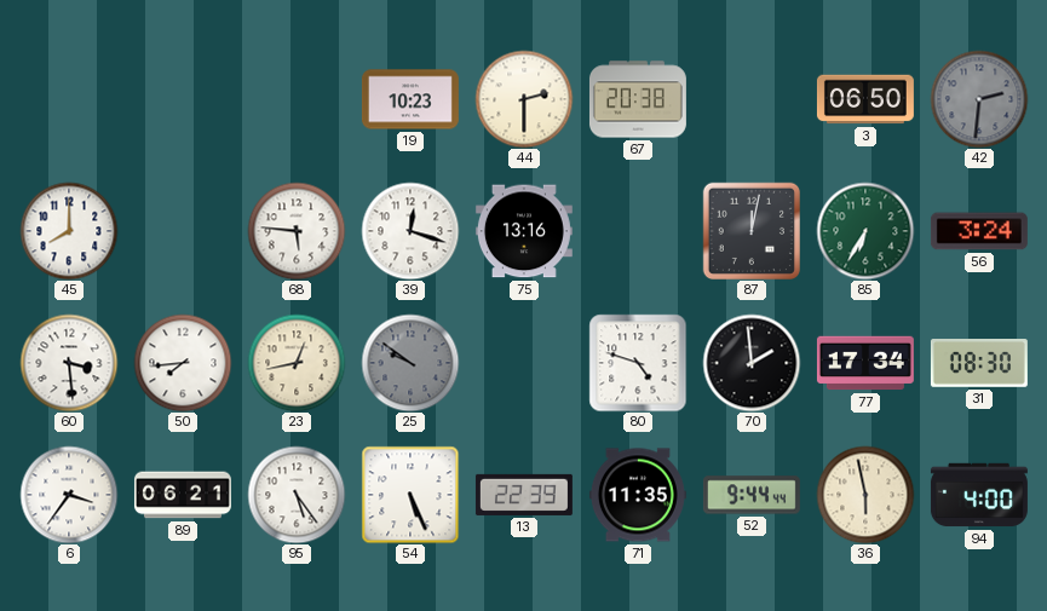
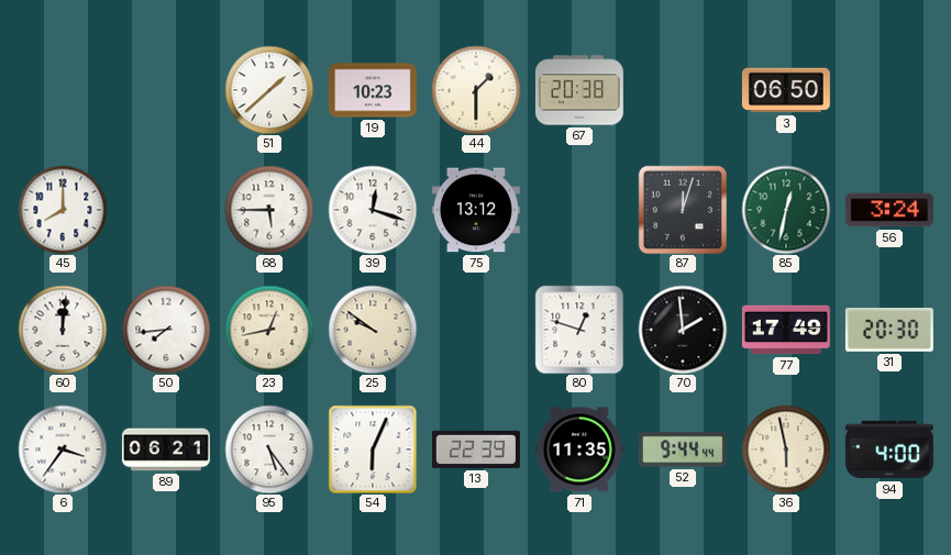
51: none -> 1:38
44: 2:30 -> 1:30
42: 2:31 -> none
68: 5:46 -> 5:45
75: 13:16 -> 13:12
87: 12:02 -> 12:03
85: 6:35 -> 12:32
60: 3:29 -> 12:01
25 dial: grey -> cream
80: 4:48 -> 12:48
77: 17:34 -> 17:49
31: 08:30 -> 20:30
54: 5:26 -> 6:04
